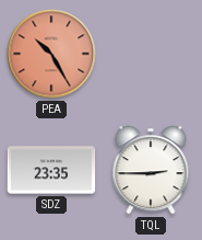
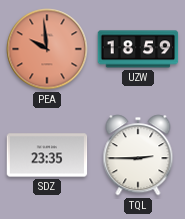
PEA: 10:25 -> 9:59
UZW: none -> 18:59
